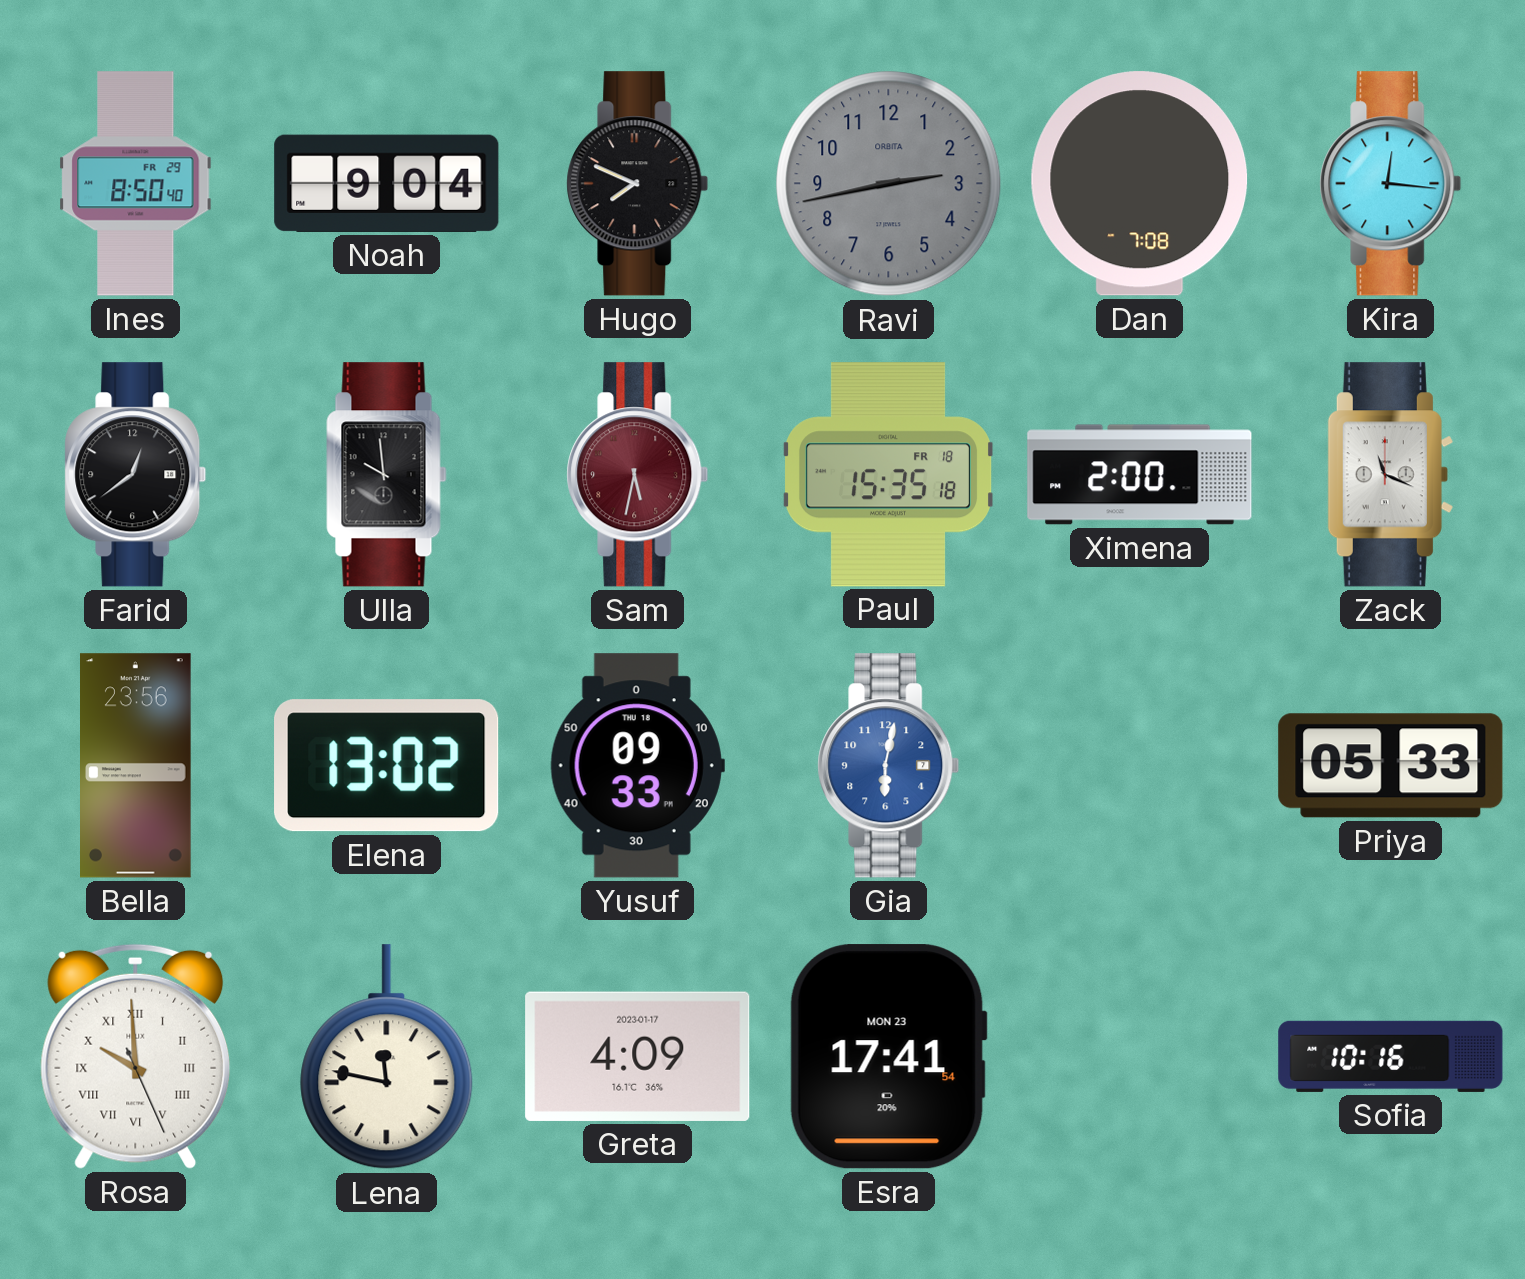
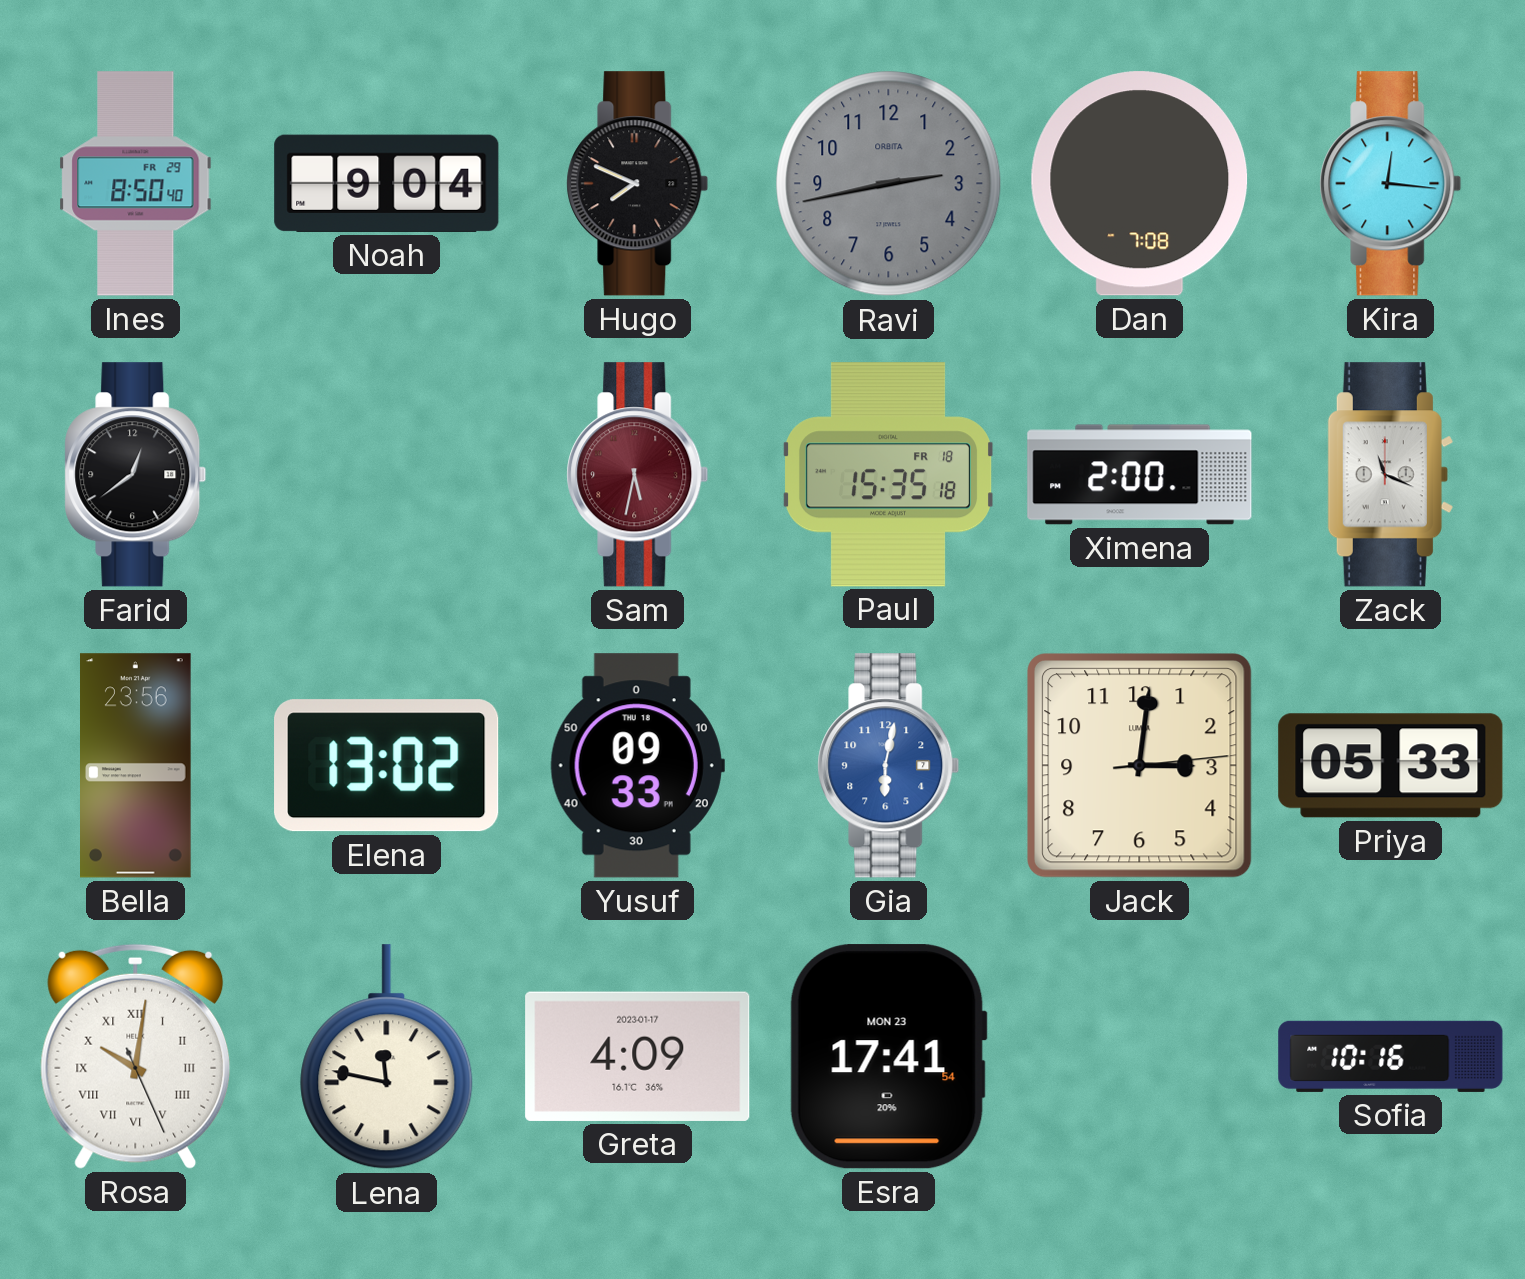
Ulla: 9:59 -> none
Jack: none -> 3:01
Rosa: 9:59 -> 10:01
